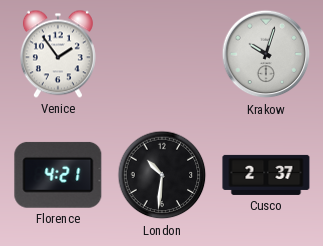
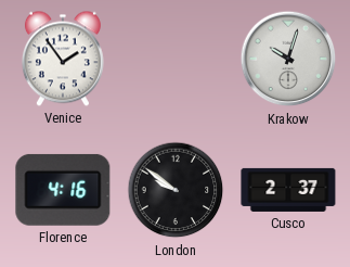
Florence: 4:21 -> 4:16
London: 10:31 -> 9:51
